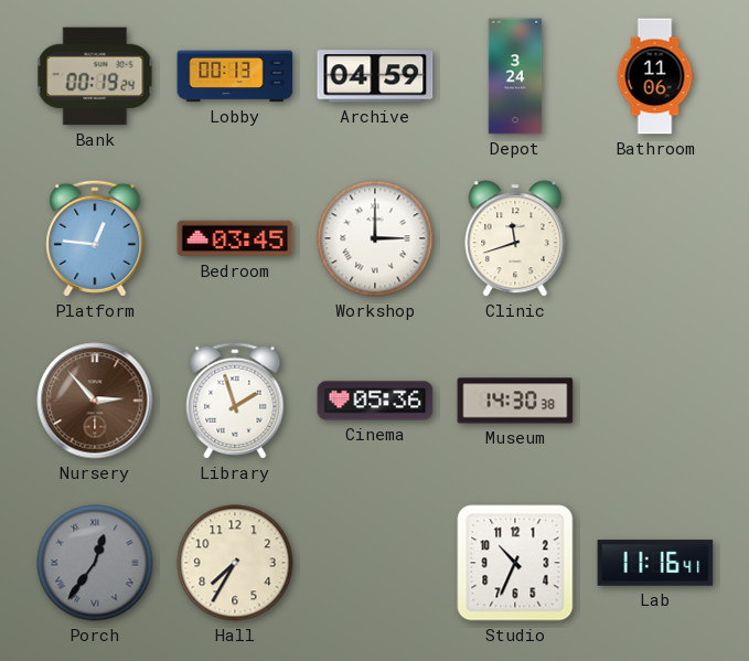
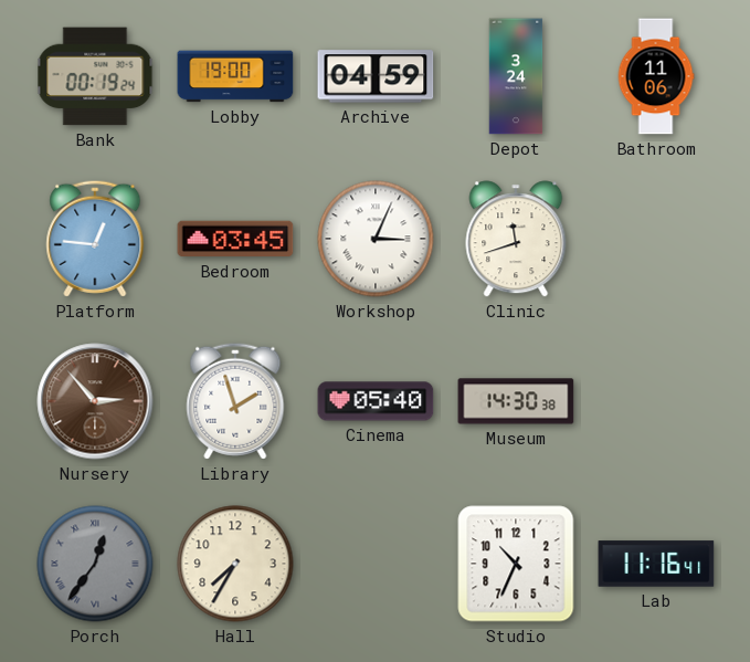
Lobby: 00:13 -> 19:00
Workshop: 3:00 -> 3:04
Cinema: 05:36 -> 05:40
